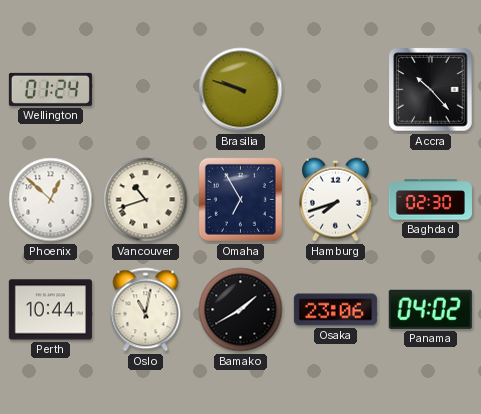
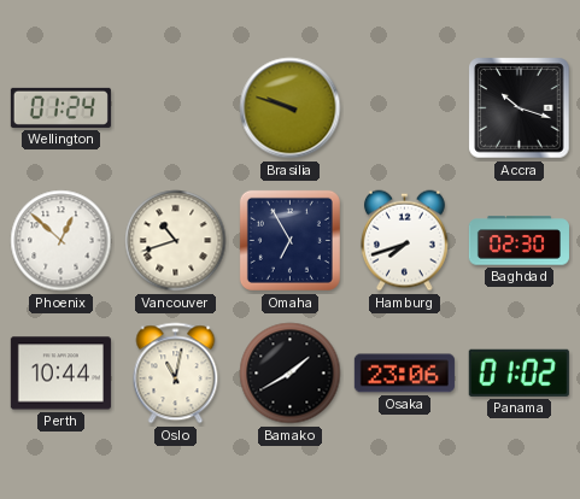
Accra: 10:23 -> 10:18
Panama: 04:02 -> 01:02
